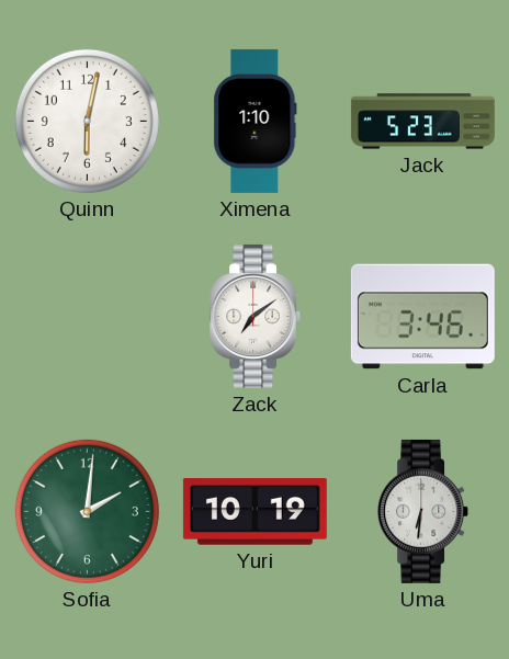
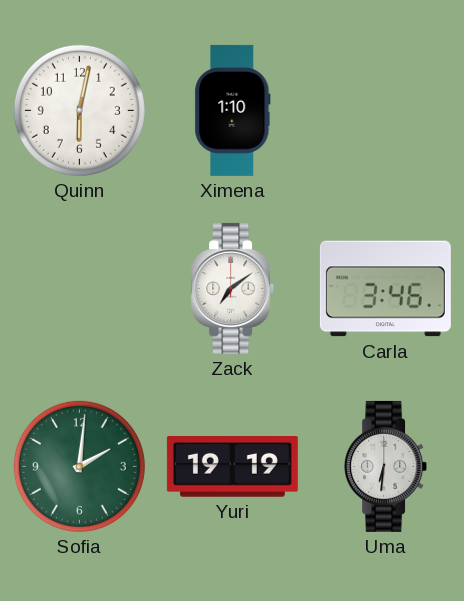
Jack: 5:23 -> none
Yuri: 10:19 -> 19:19
